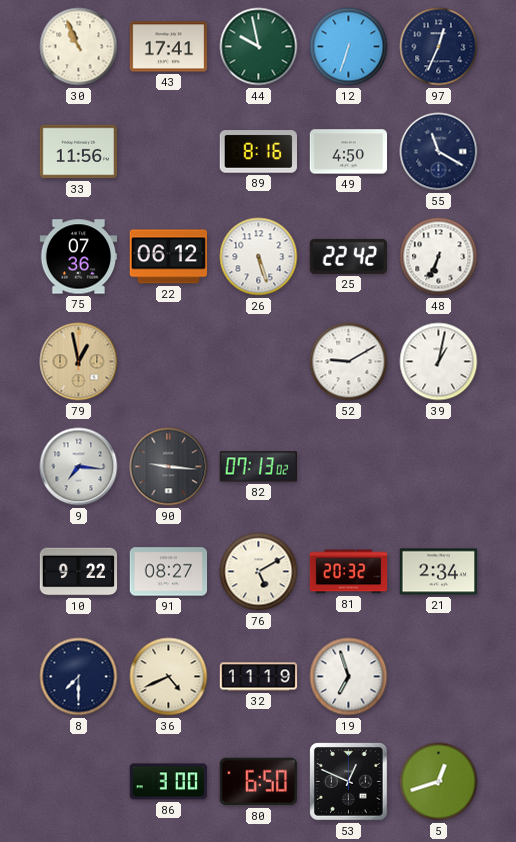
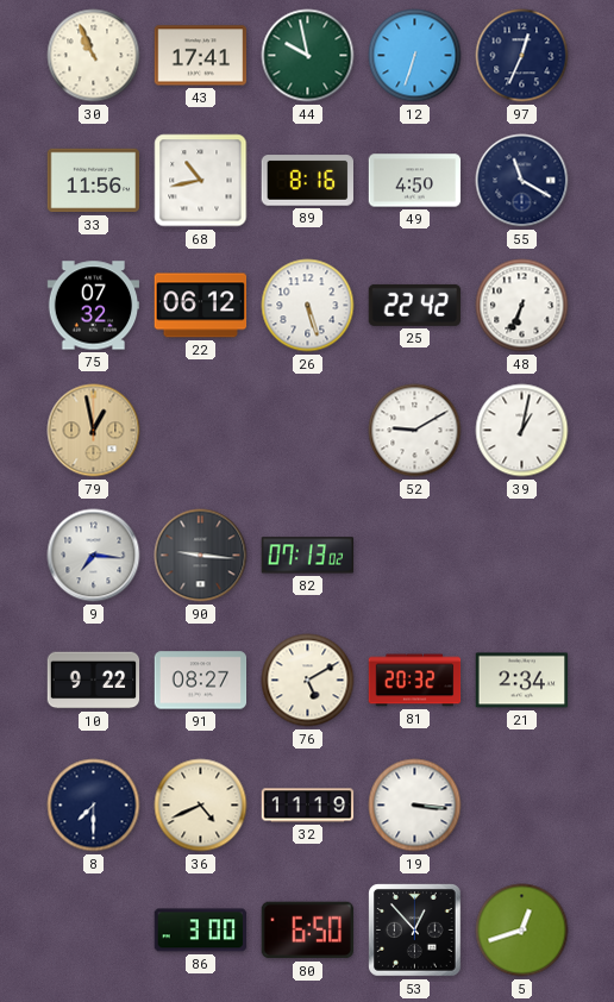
68: none -> 10:43
75: 07:36 -> 07:32
19: 6:57 -> 3:16
53: 12:49 -> 12:53
